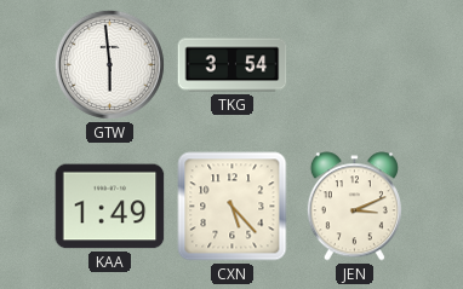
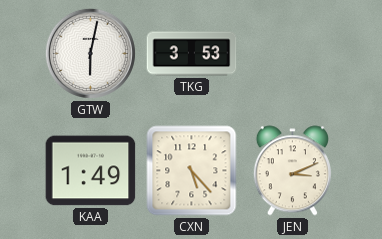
GTW: 5:59 -> 6:02
TKG: 3:54 -> 3:53
